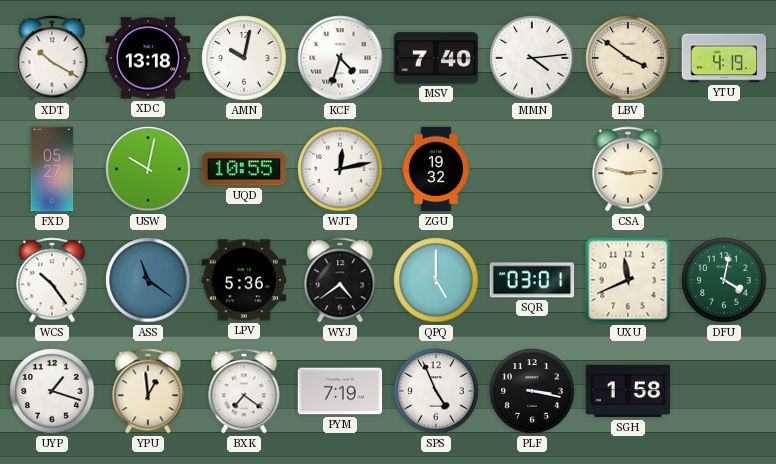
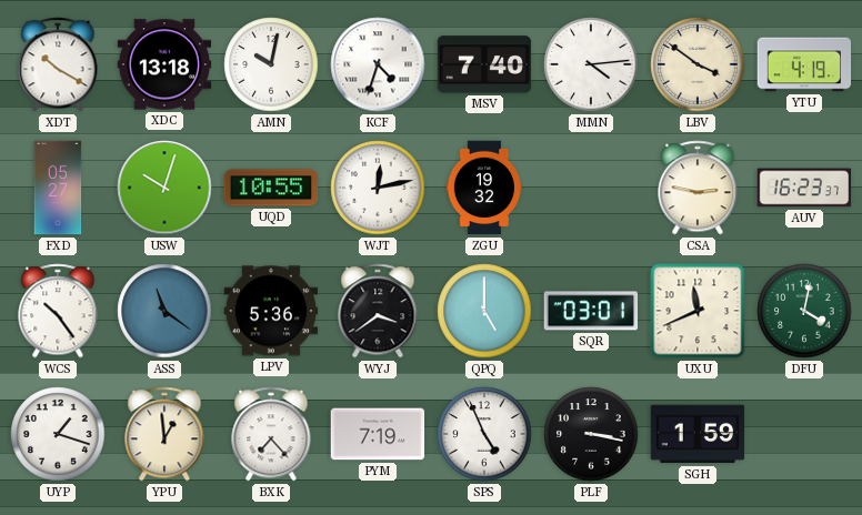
USW: 10:02 -> 10:03
AUV: none -> 16:23
WYJ: 4:39 -> 3:39
BXK: 7:21 -> 7:23
SGH: 1:58 -> 1:59
